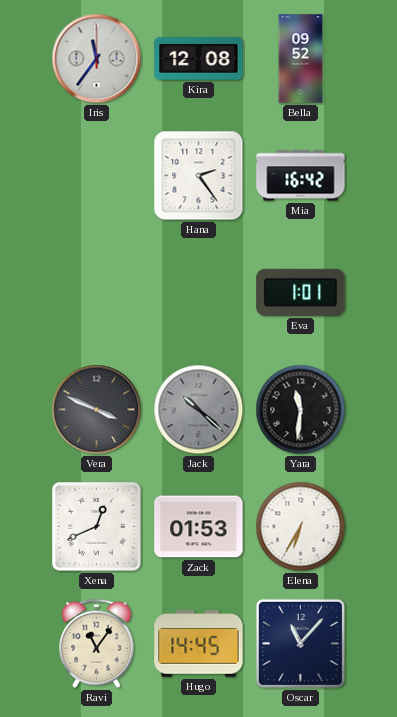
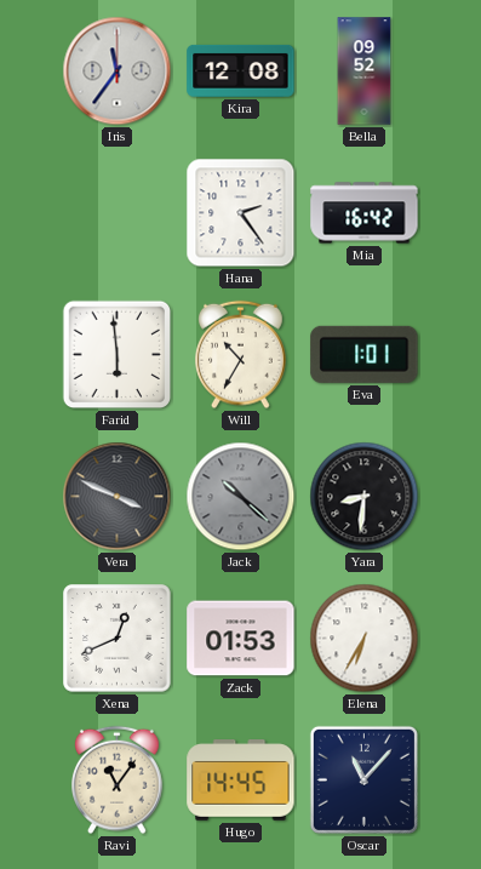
Farid: none -> 5:59
Will: none -> 10:35
Yara: 11:31 -> 8:31
